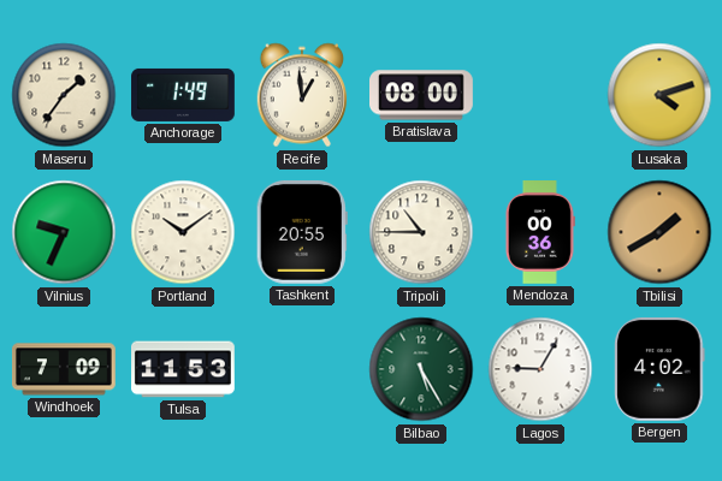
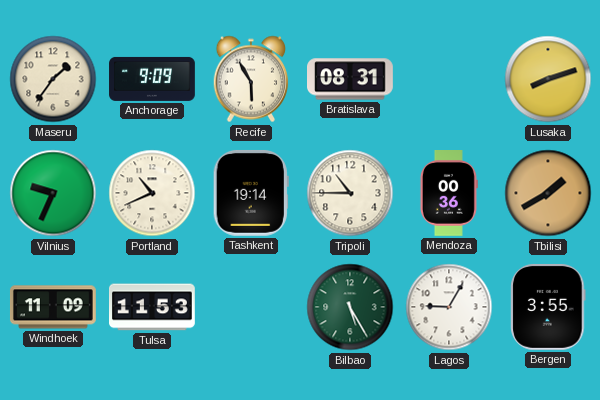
Anchorage: 1:49 -> 9:09
Recife: 12:59 -> 5:55
Bratislava: 08:00 -> 08:31
Lusaka: 4:12 -> 8:12
Portland: 10:09 -> 10:41
Tashkent: 20:55 -> 19:14
Windhoek: 7:09 -> 11:09
Bergen: 4:02 -> 3:55
